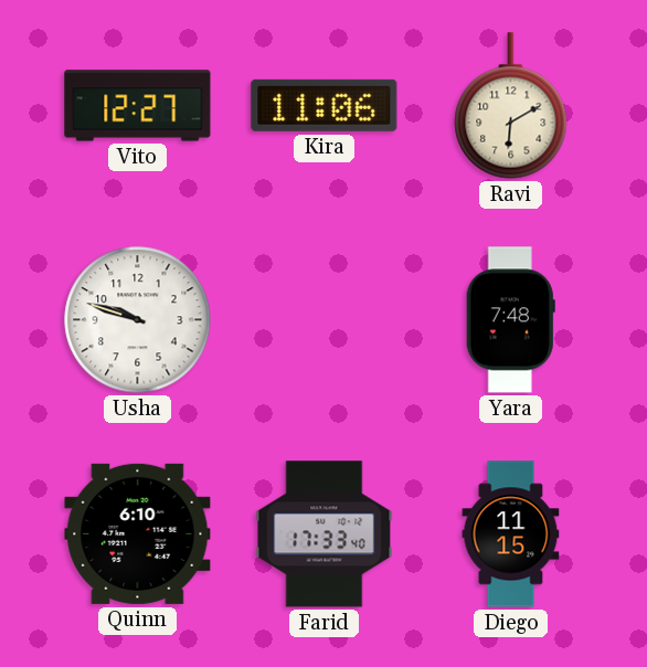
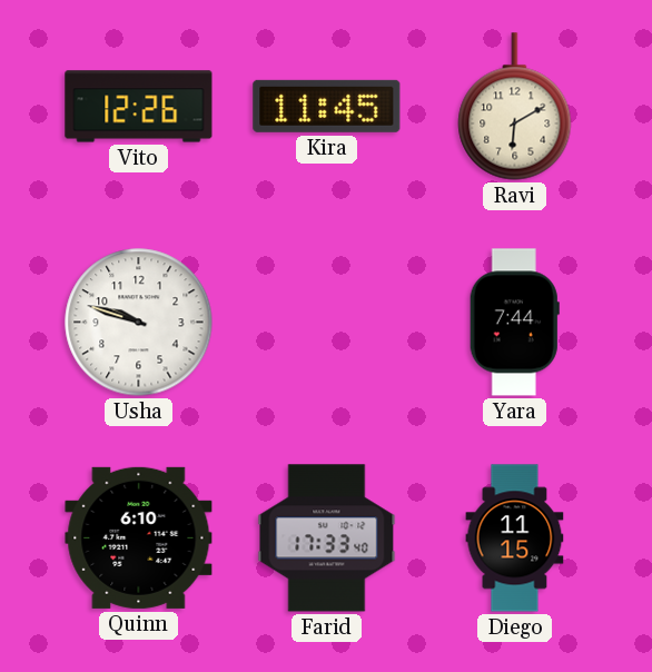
Vito: 12:27 -> 12:26
Kira: 11:06 -> 11:45
Yara: 7:48 -> 7:44
